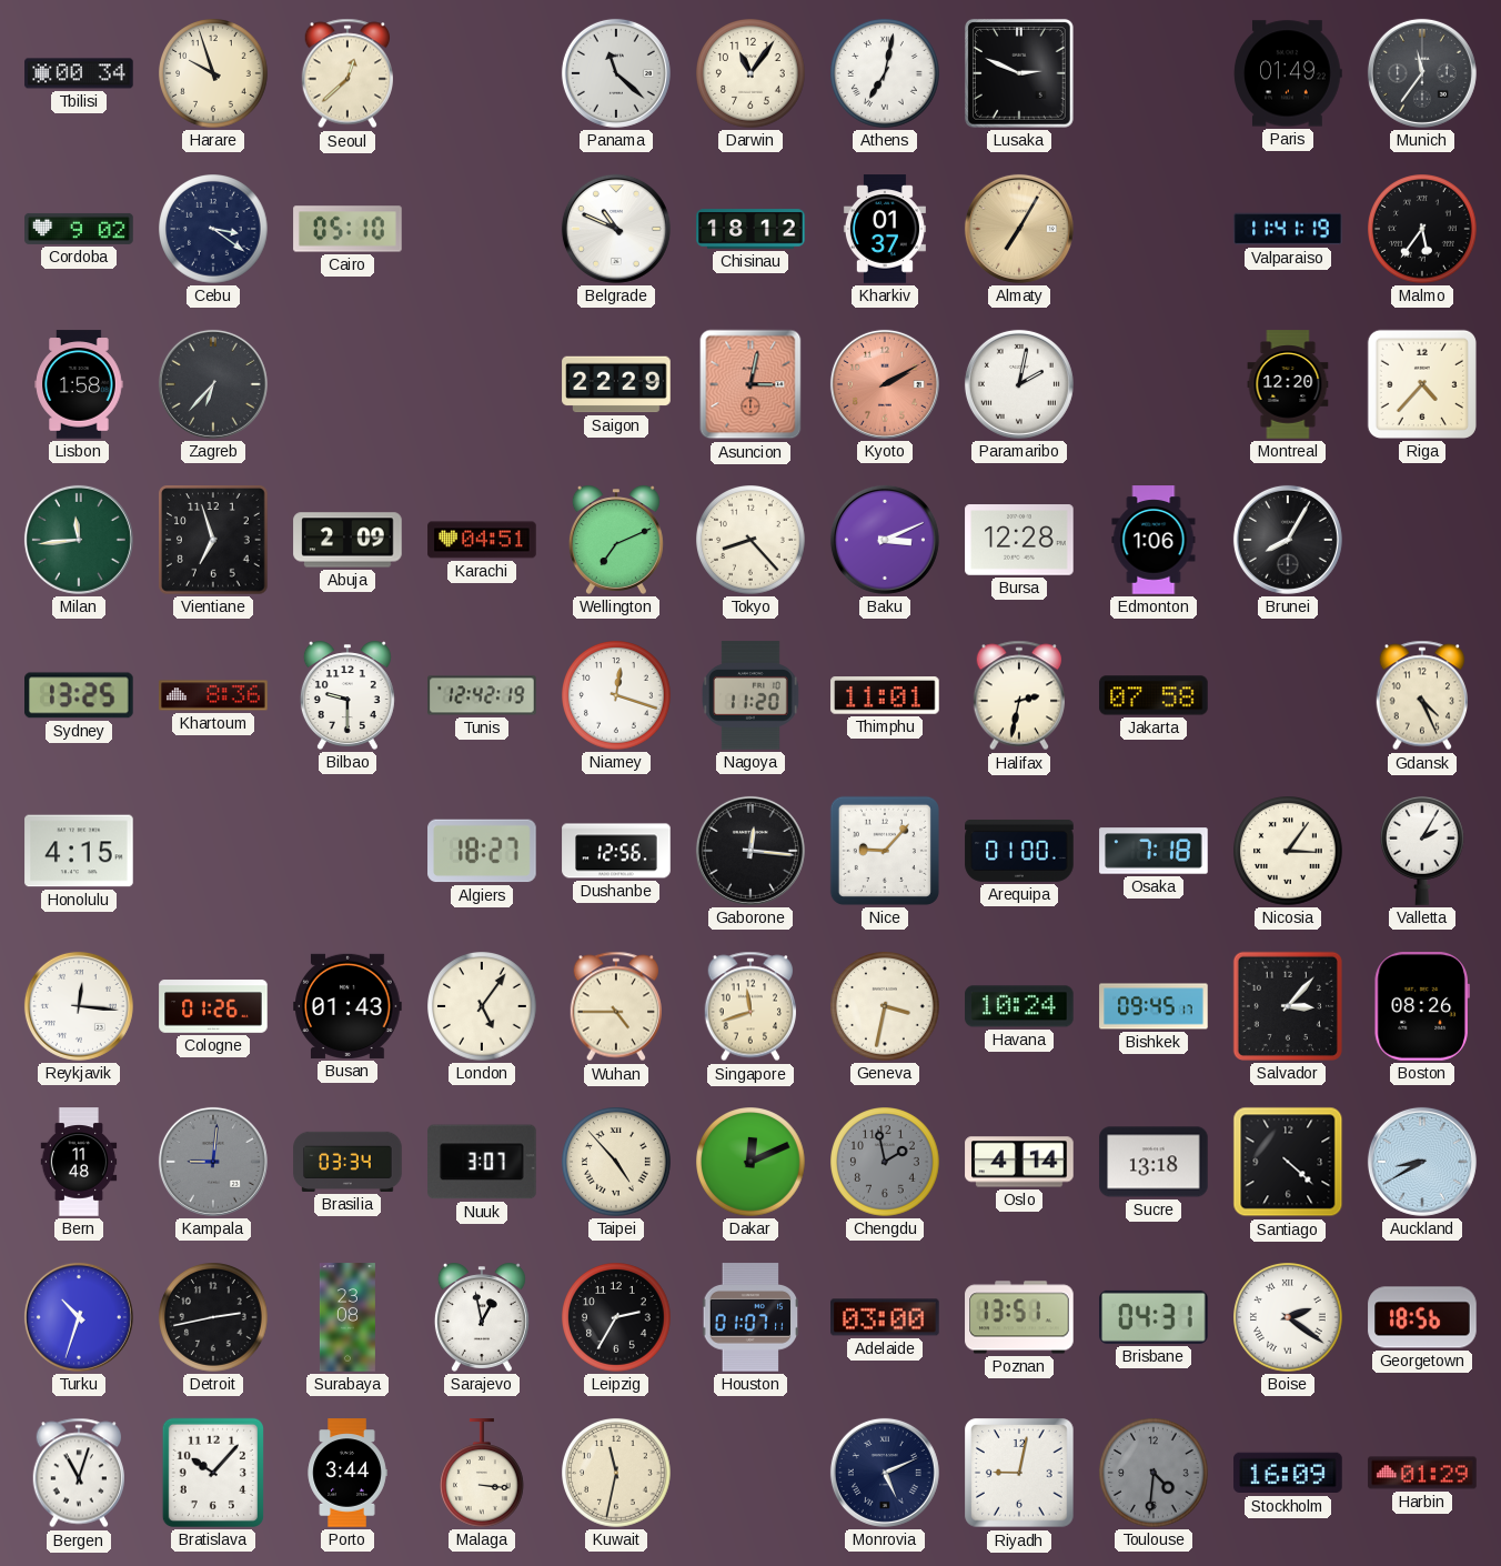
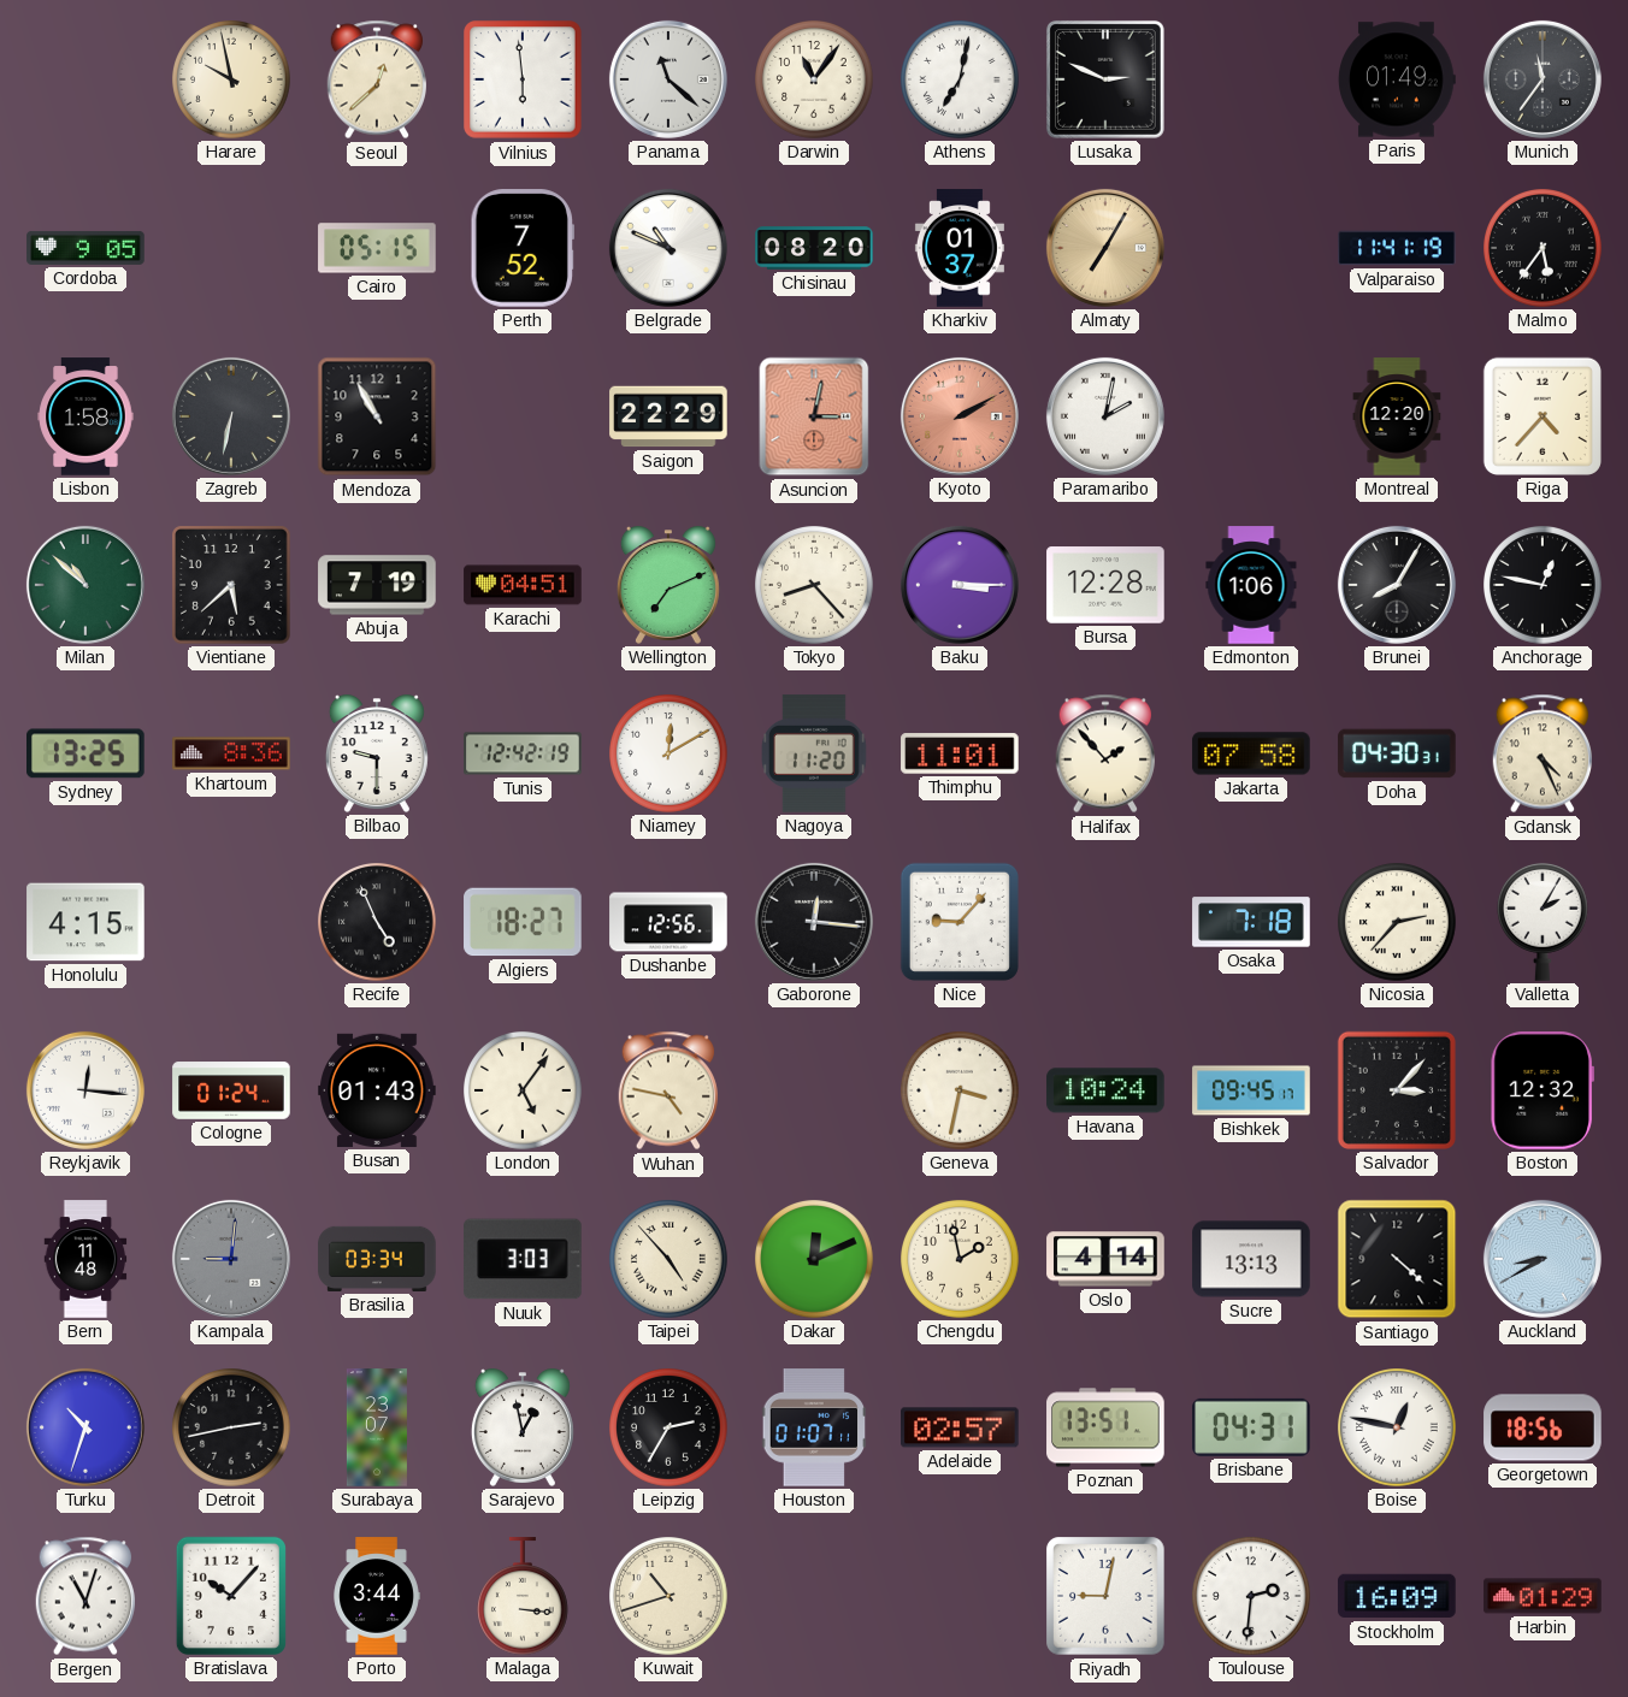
Tbilisi: 00:34 -> none
Harare: 9:57 -> 9:58
Vilnius: none -> 5:59
Cordoba: 9:02 -> 9:05
Cebu: 3:21 -> none
Cairo: 05:10 -> 05:15
Perth: none -> 7:52
Chisinau: 18:12 -> 08:20
Zagreb: 6:37 -> 6:32
Mendoza: none -> 10:55
Milan: 11:44 -> 10:52
Vientiane: 6:57 -> 5:38
Abuja: 2:09 -> 7:19
Baku: 3:11 -> 3:15
Anchorage: none -> 12:47
Niamey: 12:18 -> 12:10
Halifax: 2:32 -> 1:53
Doha: none -> 04:30
Recife: none -> 4:56
Arequipa: 01:00 -> none
Nicosia: 3:06 -> 2:37
Cologne: 01:26 -> 01:24
Wuhan: 4:45 -> 4:47
Singapore: 11:42 -> none
Boston: 08:26 -> 12:32
Nuuk: 3:07 -> 3:03
Chengdu dial: grey -> cream
Sucre: 13:18 -> 13:13
Surabaya: 23:08 -> 23:07
Adelaide: 03:00 -> 02:57
Boise: 2:21 -> 12:47
Kuwait: 11:32 -> 10:42
Monrovia: 5:11 -> none
Toulouse: 4:31 -> 2:31
Toulouse dial: grey -> white
